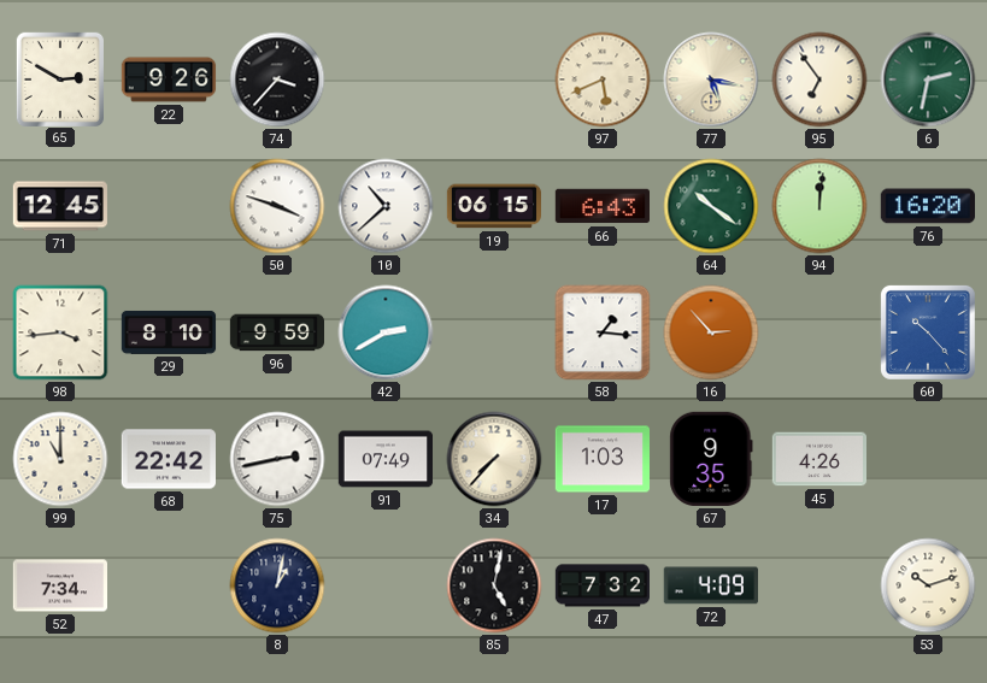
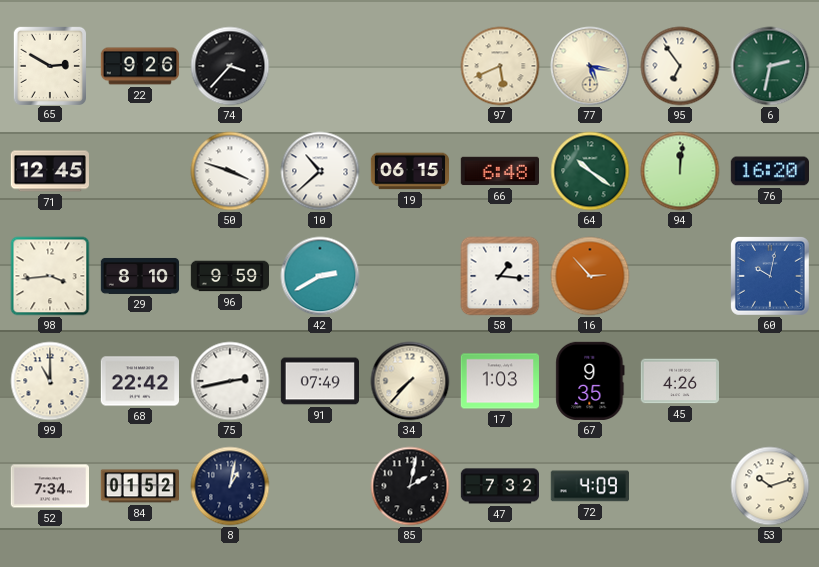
66: 6:43 -> 6:48
60: 10:23 -> 10:02
84: none -> 01:52
85: 5:02 -> 2:02
